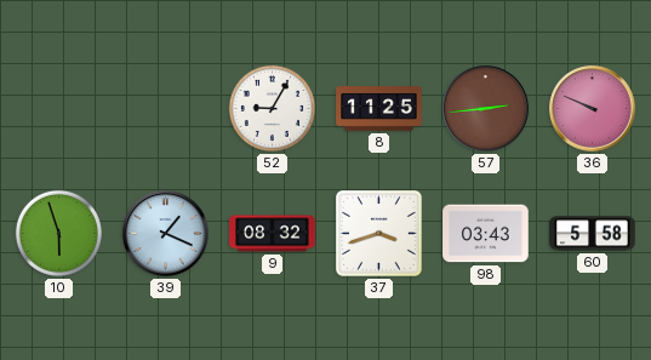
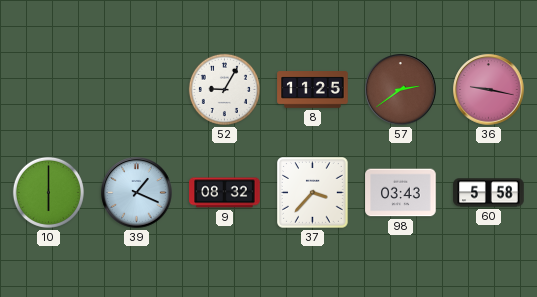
57: 2:44 -> 2:39
36: 9:49 -> 9:17
10: 5:57 -> 6:00
37: 3:42 -> 3:37
